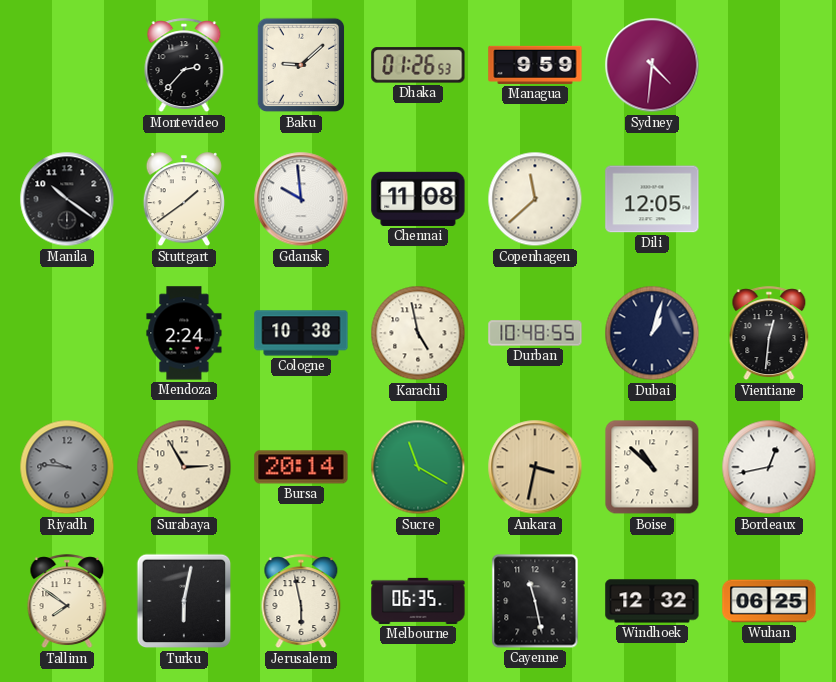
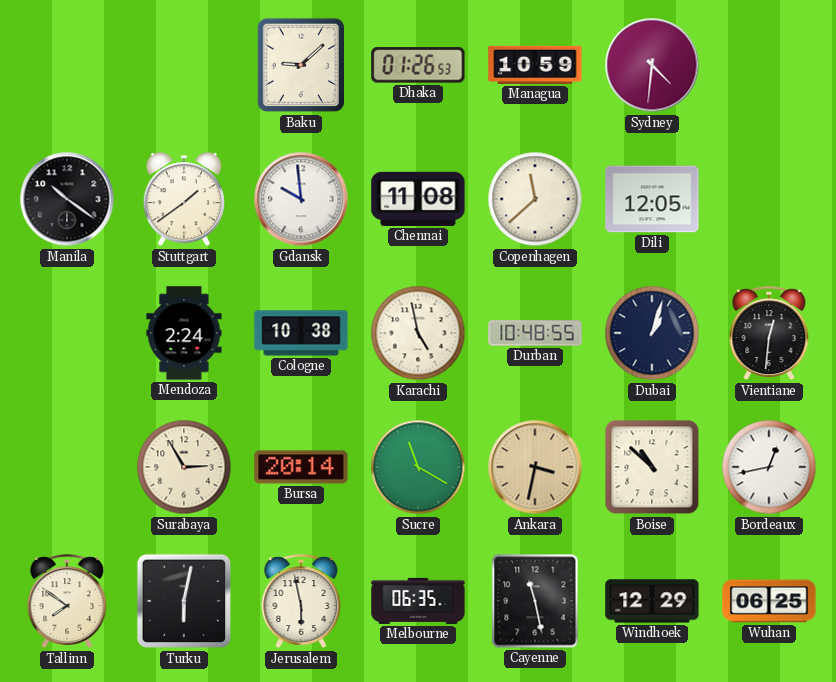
Montevideo: 2:37 -> none
Managua: 9:59 -> 10:59
Riyadh: 9:46 -> none
Windhoek: 12:32 -> 12:29
